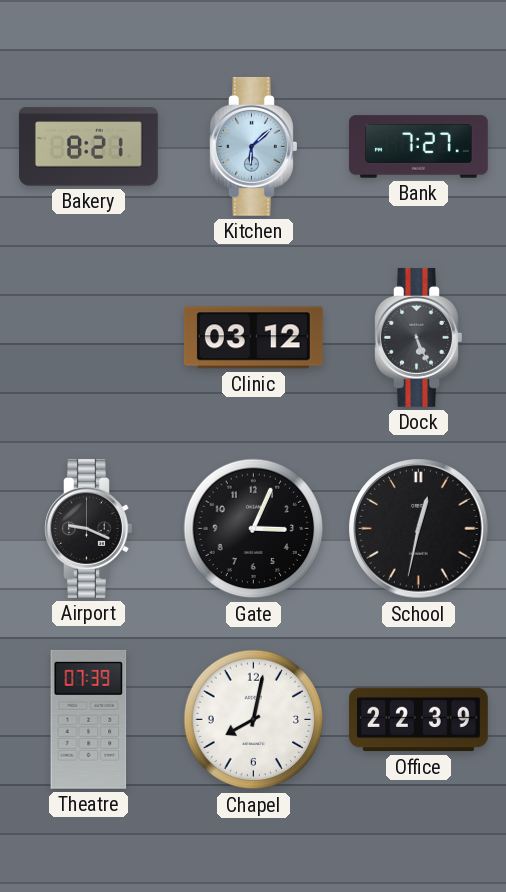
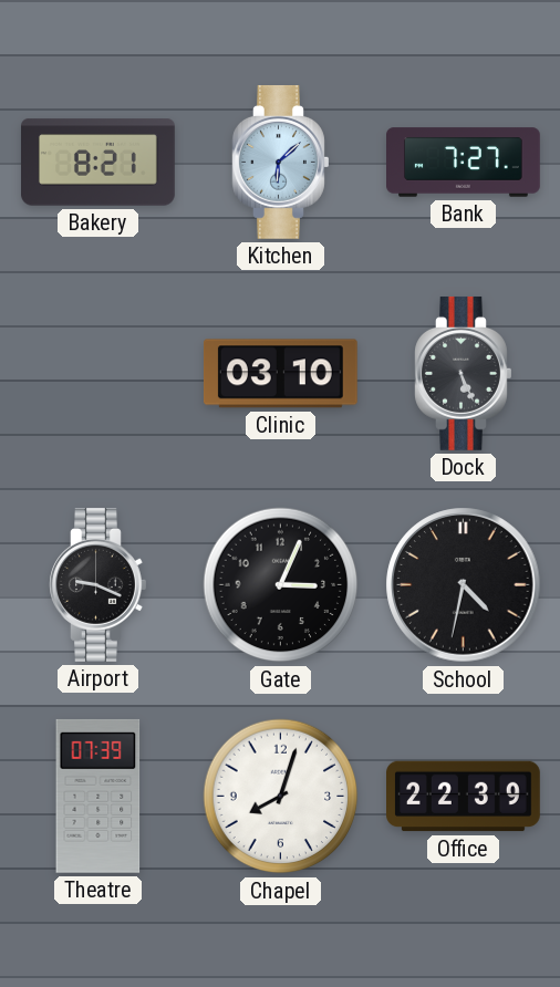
Clinic: 03:12 -> 03:10
School: 12:32 -> 4:32
Chapel: 8:02 -> 8:03
